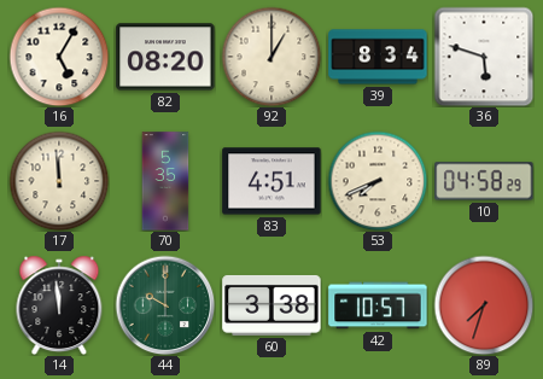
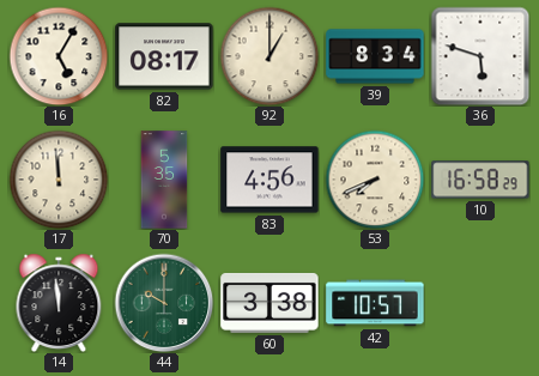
82: 08:20 -> 08:17
83: 4:51 -> 4:56
10: 04:58 -> 16:58
89: 7:33 -> none
